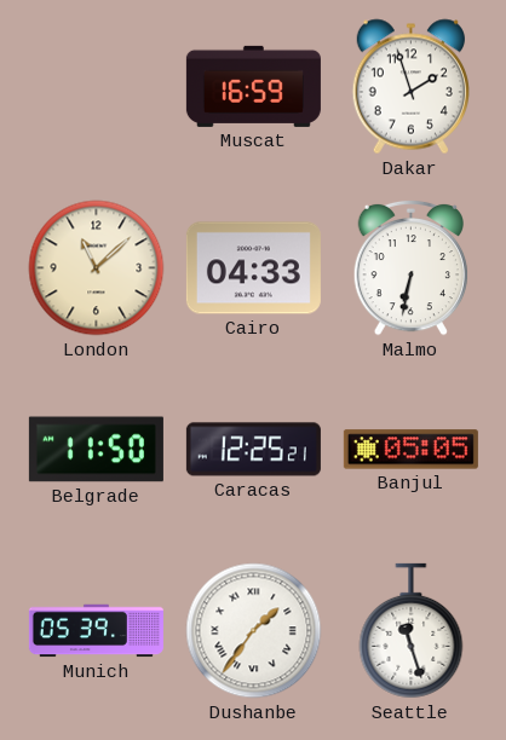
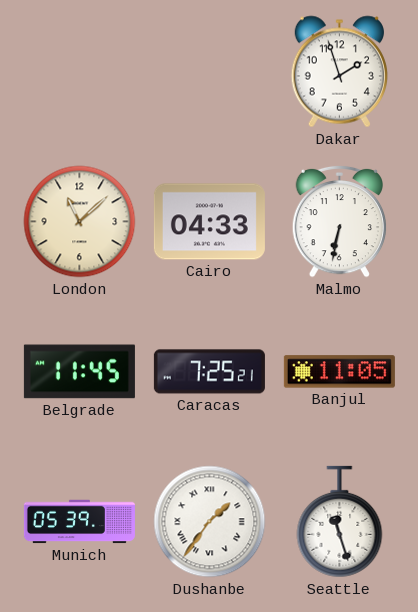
Muscat: 16:59 -> none
Belgrade: 11:50 -> 11:45
Caracas: 12:25 -> 7:25
Banjul: 05:05 -> 11:05
